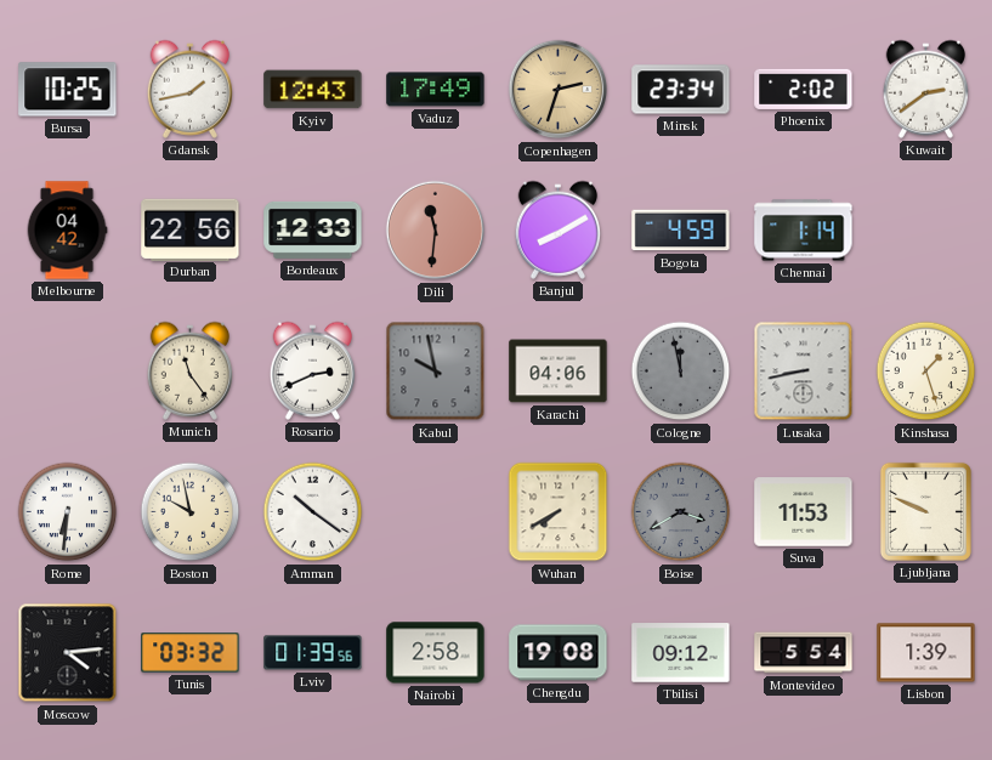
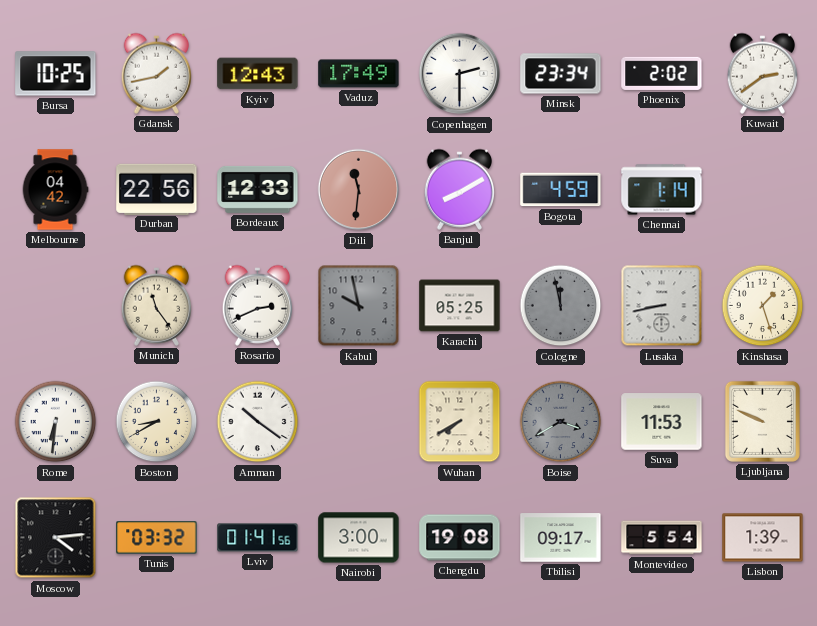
Copenhagen: 2:33 -> 2:30
Copenhagen dial: champagne -> white
Karachi: 04:06 -> 05:25
Boston: 9:58 -> 8:40
Lviv: 01:39 -> 01:41
Nairobi: 2:58 -> 3:00
Tbilisi: 09:12 -> 09:17
